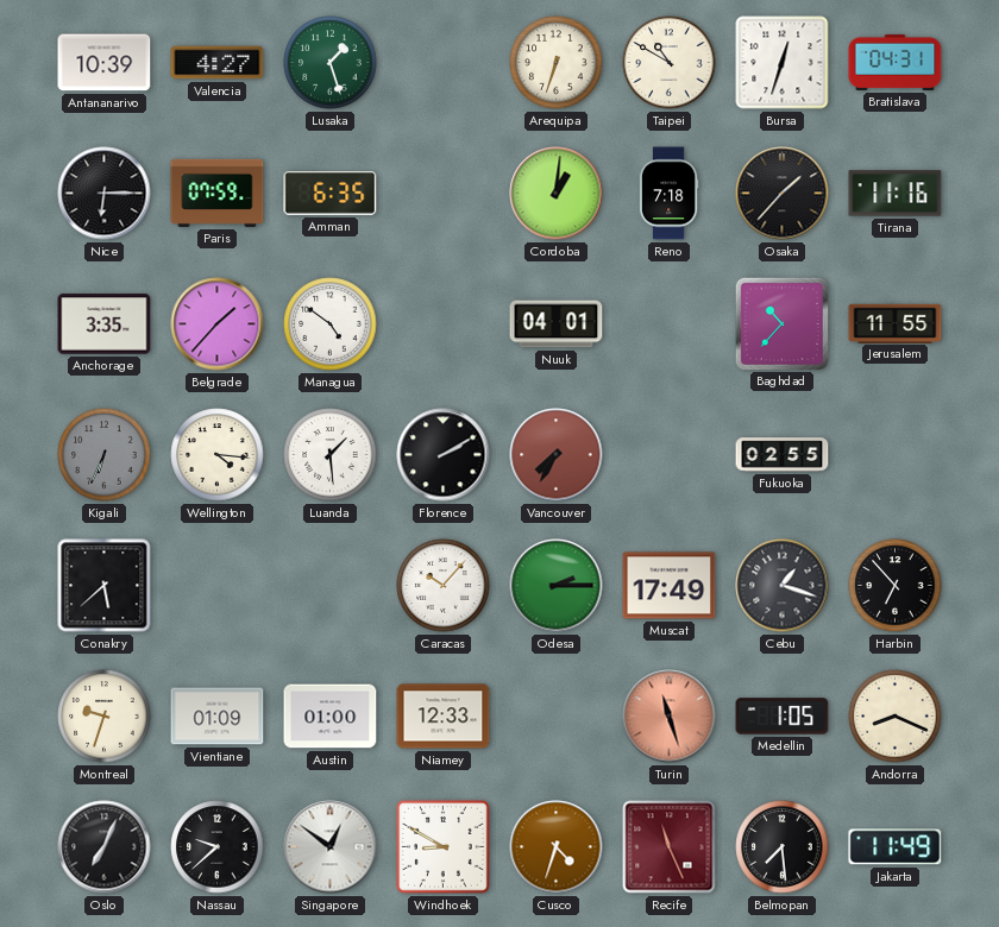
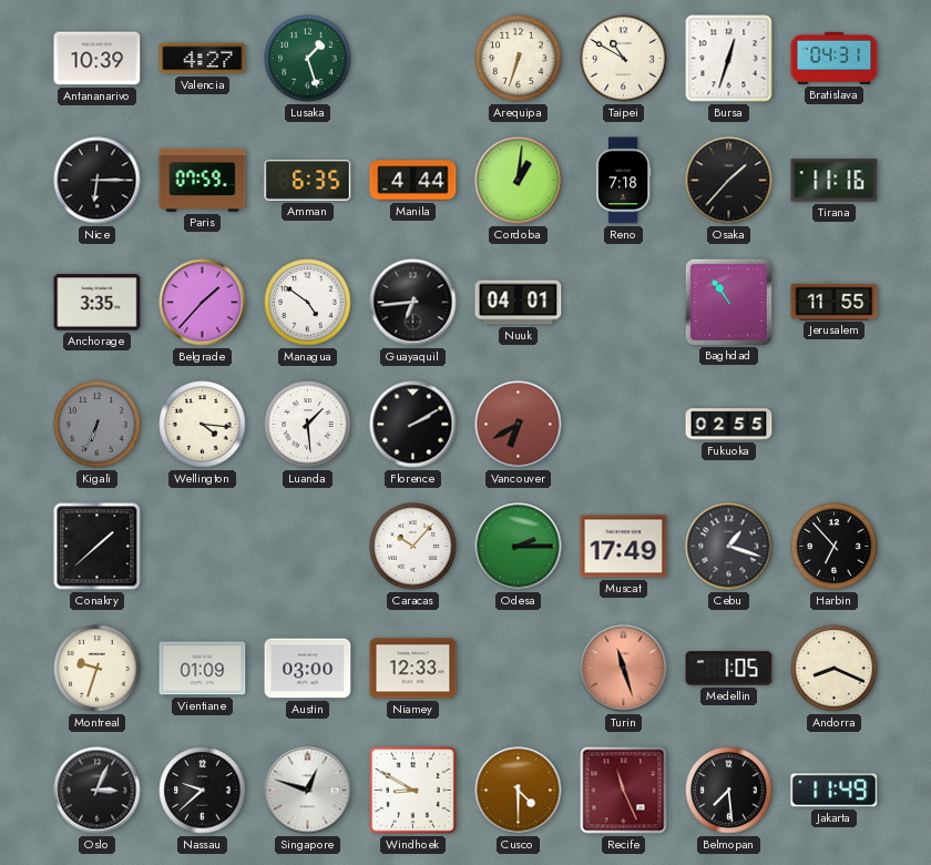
Manila: none -> 4:44
Guayaquil: none -> 6:44
Baghdad: 10:37 -> 10:54
Vancouver: 7:35 -> 6:40
Conakry: 5:38 -> 1:38
Austin: 01:00 -> 03:00
Oslo: 7:04 -> 3:04
Singapore: 12:51 -> 12:48
Cusco: 4:33 -> 4:30
